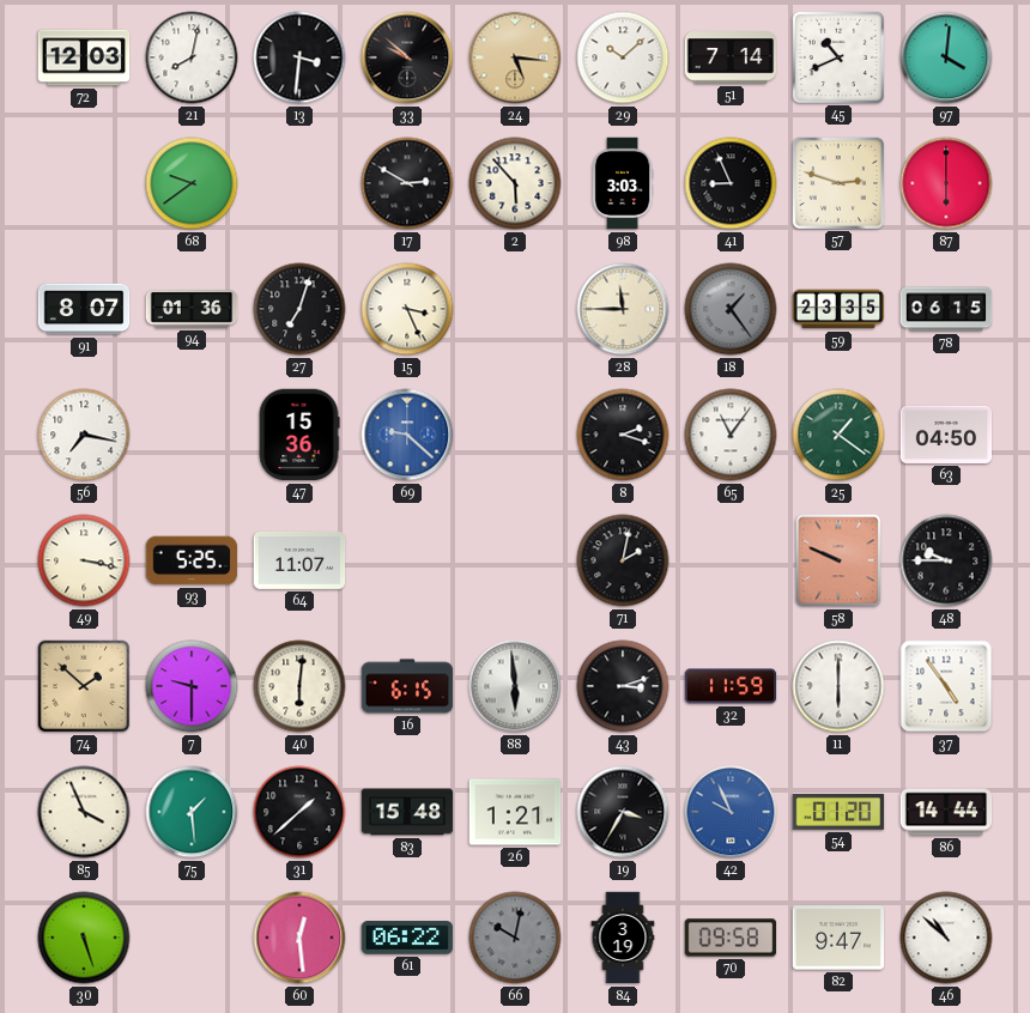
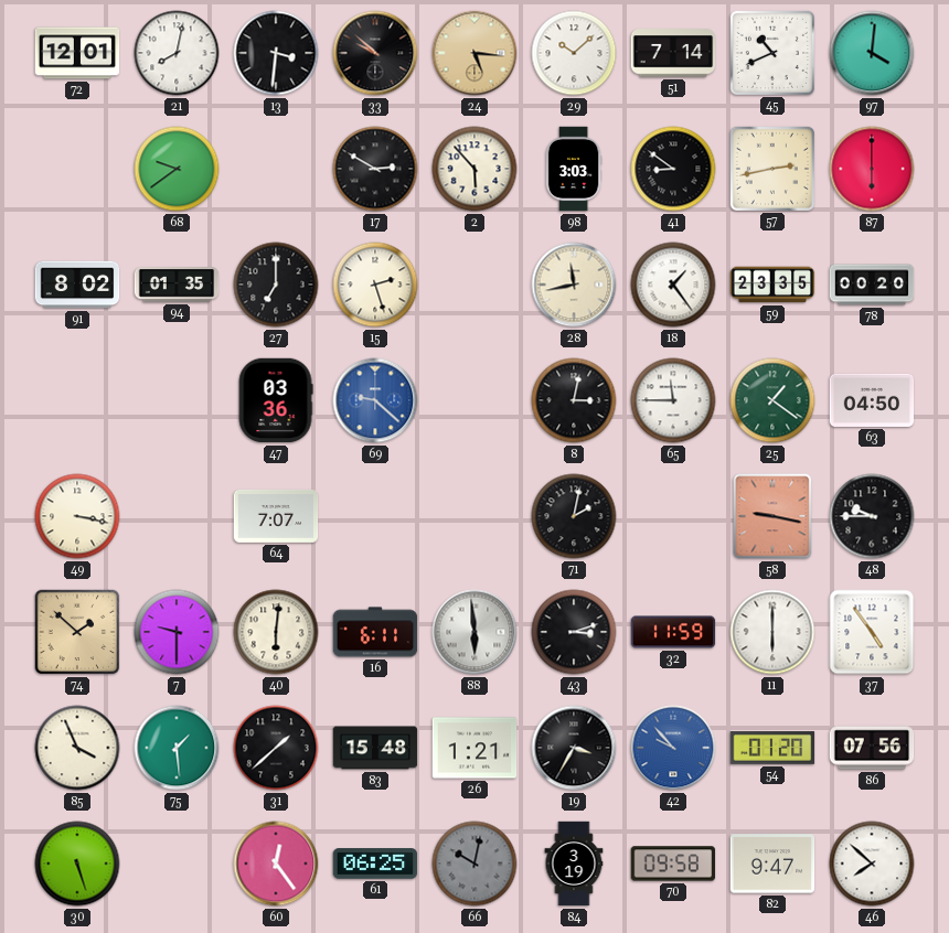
72: 12:03 -> 12:01
41: 8:56 -> 8:51
57: 2:48 -> 2:43
91: 8:07 -> 8:02
94: 01:36 -> 01:35
27: 7:03 -> 7:00
15: 3:26 -> 2:27
28: 11:45 -> 11:43
18 dial: grey -> white
78: 06:15 -> 00:20
56: 7:17 -> none
47: 15:36 -> 03:36
8: 2:18 -> 3:02
65: 11:06 -> 11:45
93: 5:25 -> none
64: 11:07 -> 7:07
58: 9:49 -> 9:17
16: 6:15 -> 6:11
42: 9:56 -> 9:53
86: 14:44 -> 07:56
60: 12:29 -> 12:24
61: 06:22 -> 06:25
46: 10:52 -> 7:52
